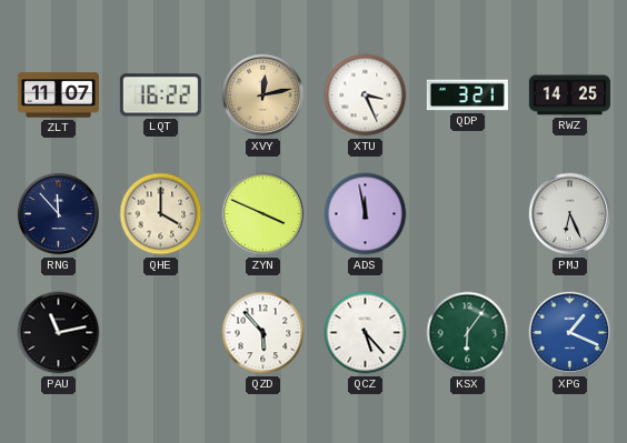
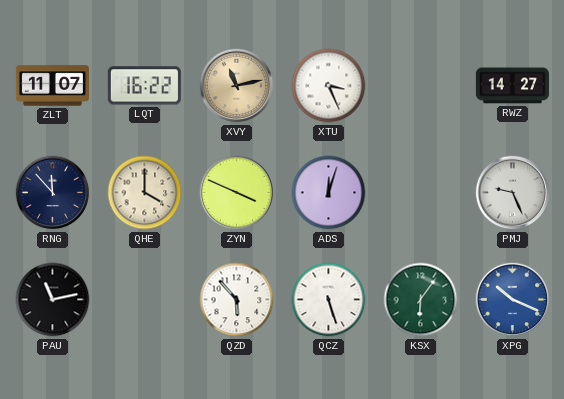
XVY: 12:13 -> 11:13
QDP: 3:21 -> none
RWZ: 14:25 -> 14:27
ADS: 11:58 -> 12:03
PMJ: 6:26 -> 9:26
QCZ: 5:23 -> 5:27
XPG: 1:19 -> 10:19
